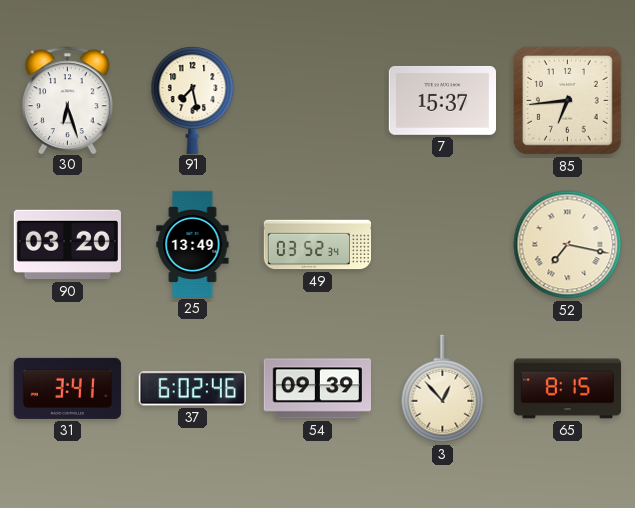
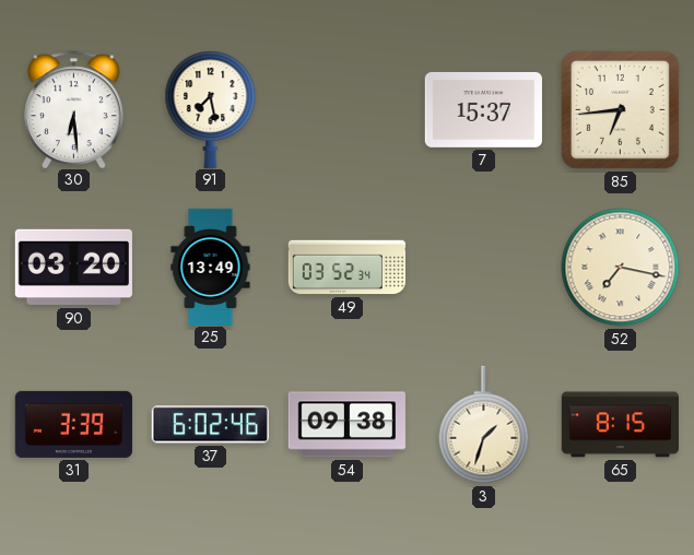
30: 6:27 -> 6:29
31: 3:41 -> 3:39
54: 09:39 -> 09:38
3: 12:53 -> 1:33
